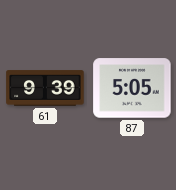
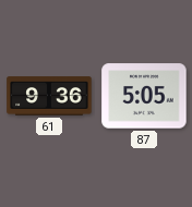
61: 9:39 -> 9:36
